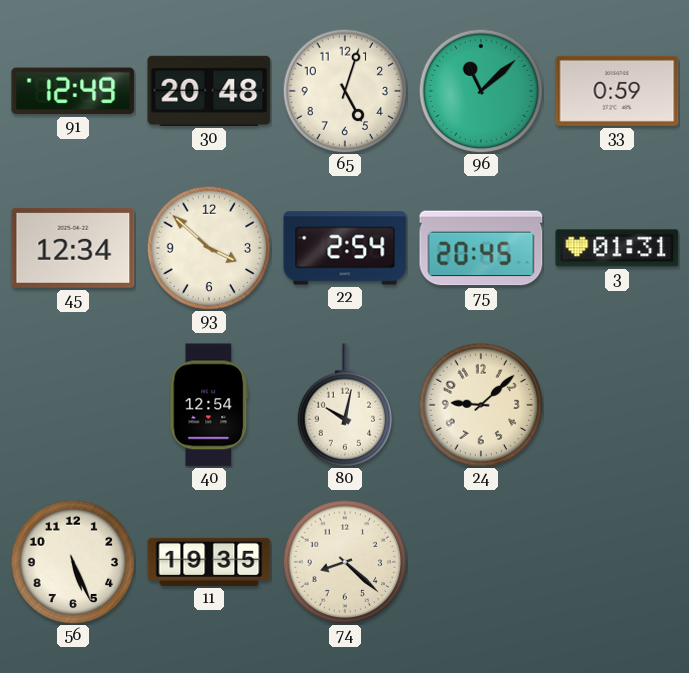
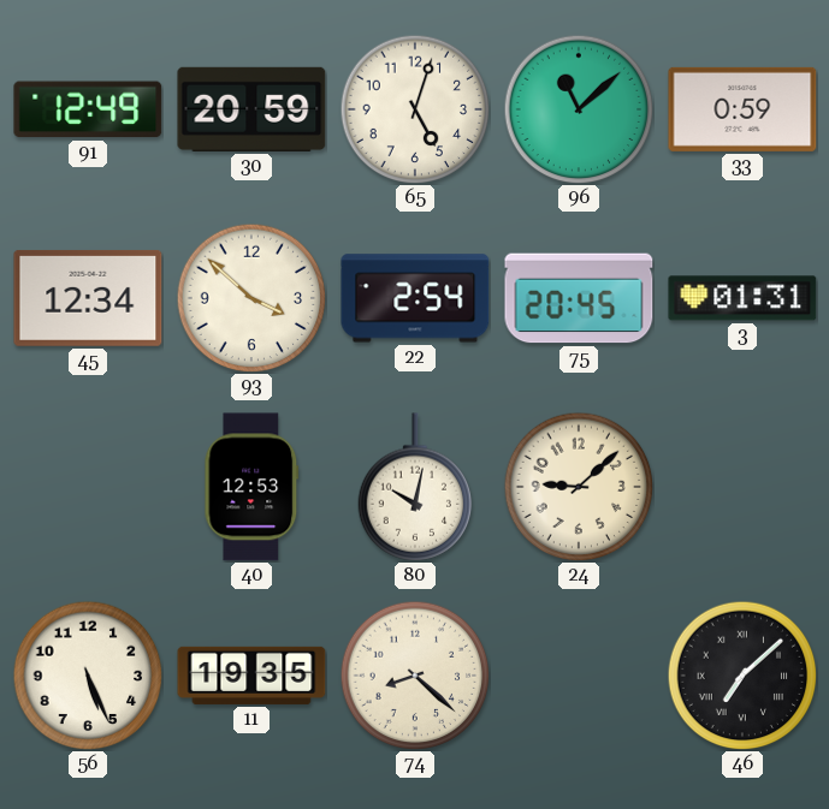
30: 20:48 -> 20:59
40: 12:54 -> 12:53
46: none -> 7:08
